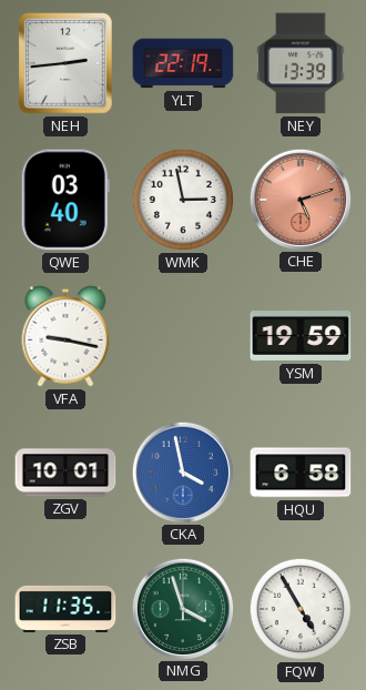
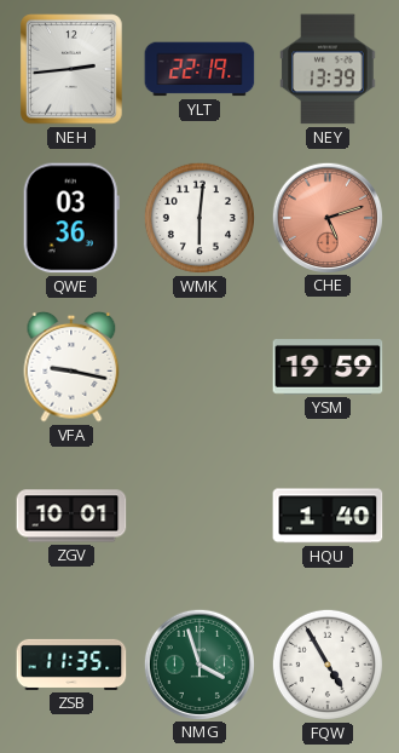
QWE: 03:40 -> 03:36
WMK: 2:58 -> 6:01
CKA: 3:58 -> none
HQU: 6:58 -> 1:40
